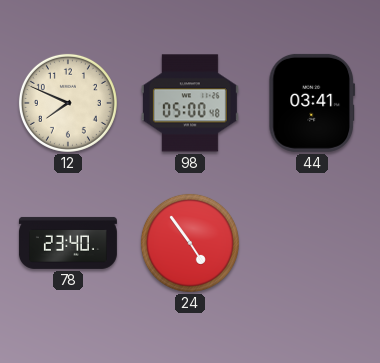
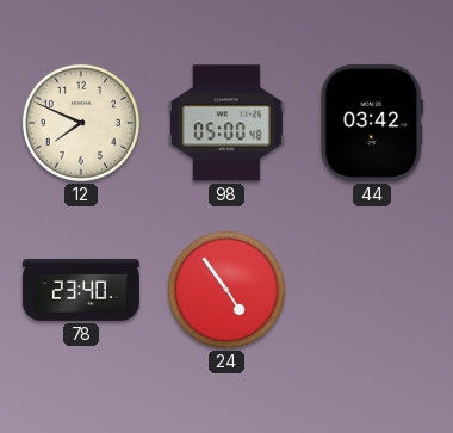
44: 03:41 -> 03:42
